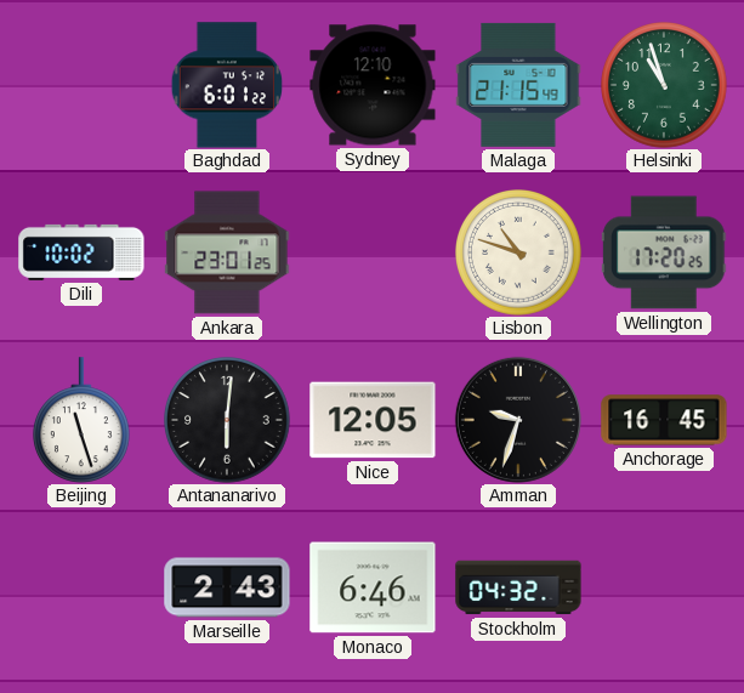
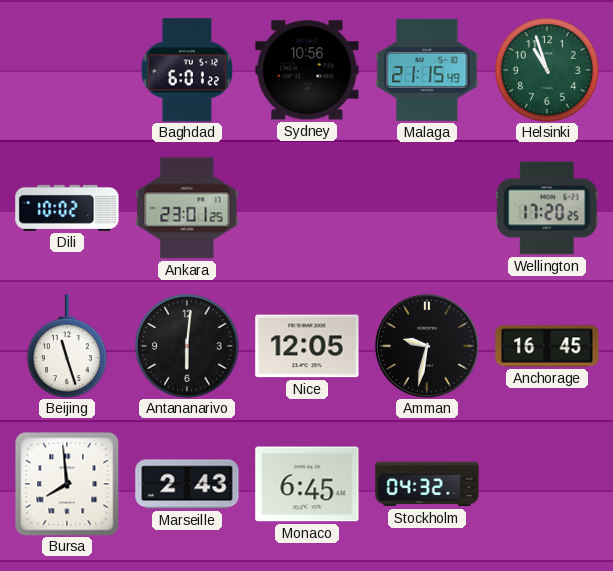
Sydney: 12:10 -> 10:56
Lisbon: 10:48 -> none
Amman: 9:33 -> 9:32
Bursa: none -> 7:59
Monaco: 6:46 -> 6:45
